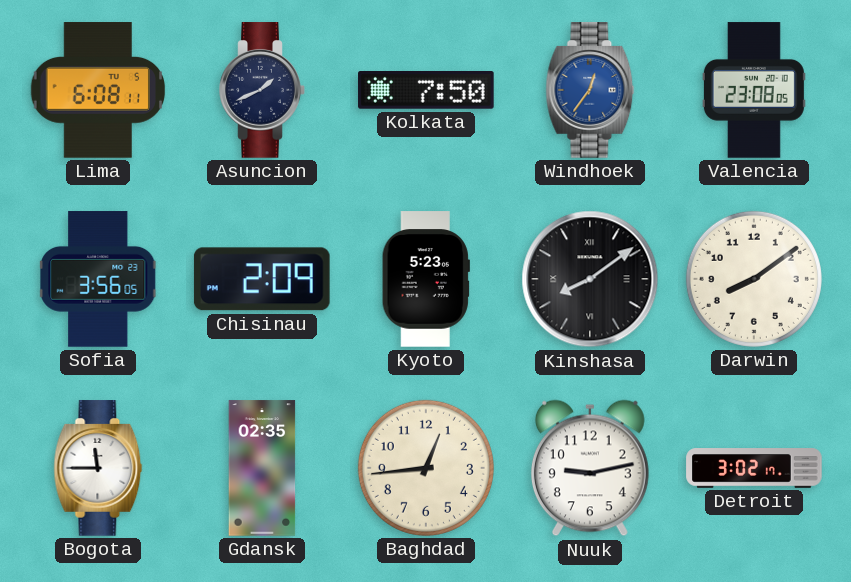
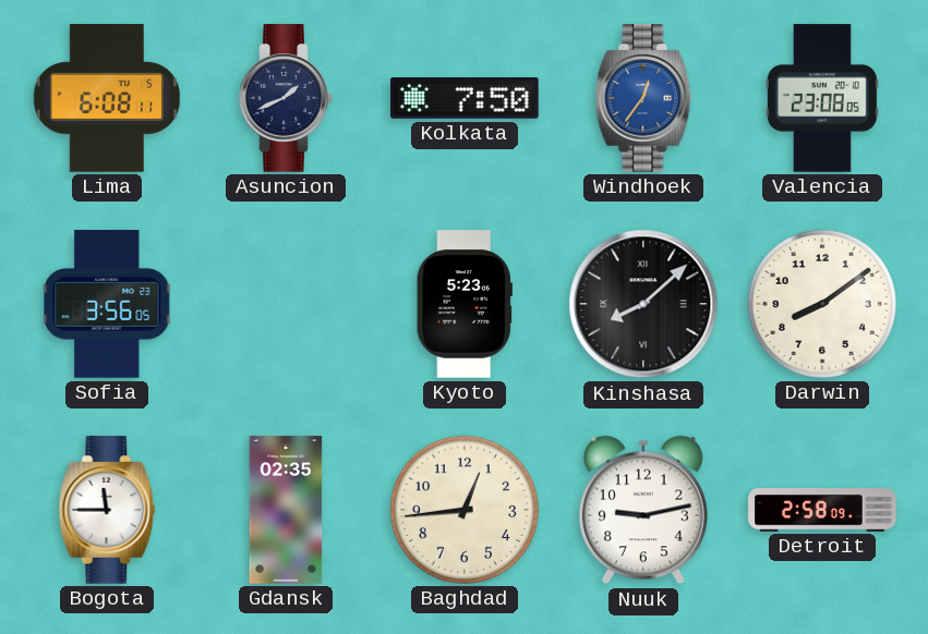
Chisinau: 2:09 -> none
Kinshasa: 8:09 -> 8:08
Detroit: 3:02 -> 2:58
